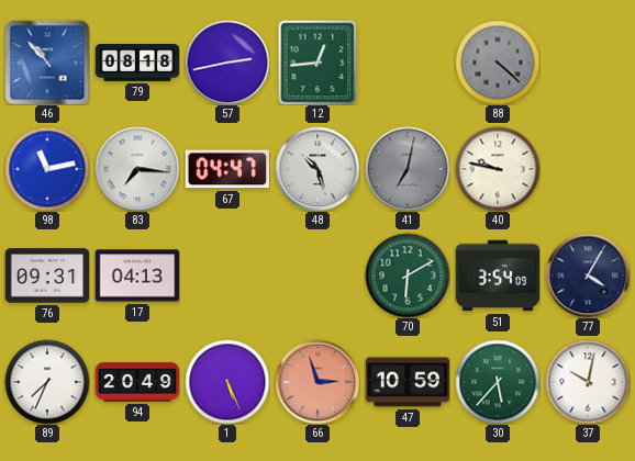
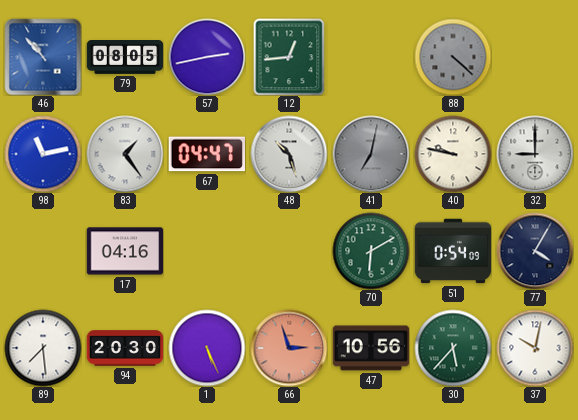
79: 08:18 -> 08:05
83: 7:16 -> 1:24
32: none -> 9:00
76: 09:31 -> none
17: 04:13 -> 04:16
51: 3:54 -> 0:54
89: 7:34 -> 7:29
94: 20:49 -> 20:30
47: 10:59 -> 10:56
